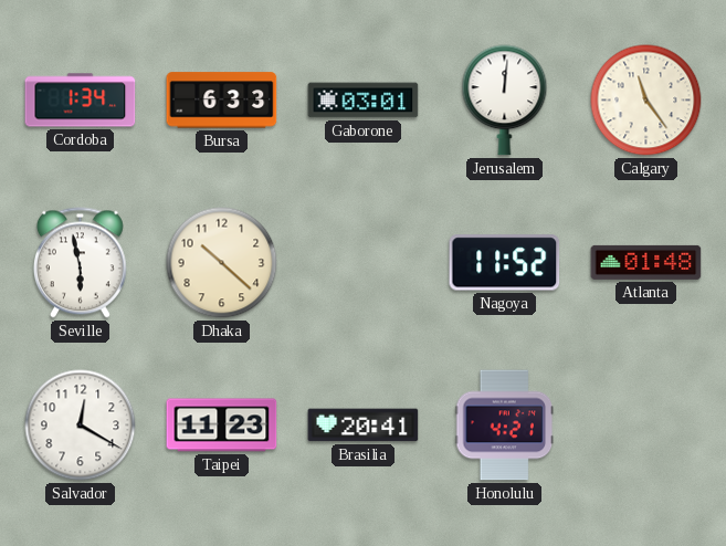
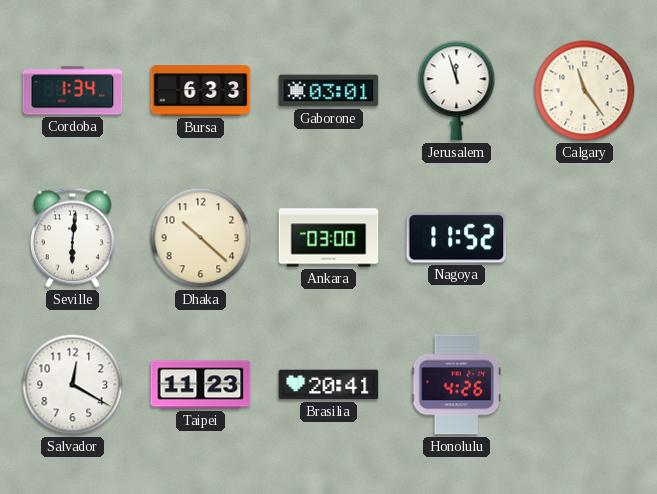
Jerusalem: 12:01 -> 11:57
Seville: 5:58 -> 6:01
Ankara: none -> 03:00
Atlanta: 01:48 -> none
Honolulu: 4:21 -> 4:26
